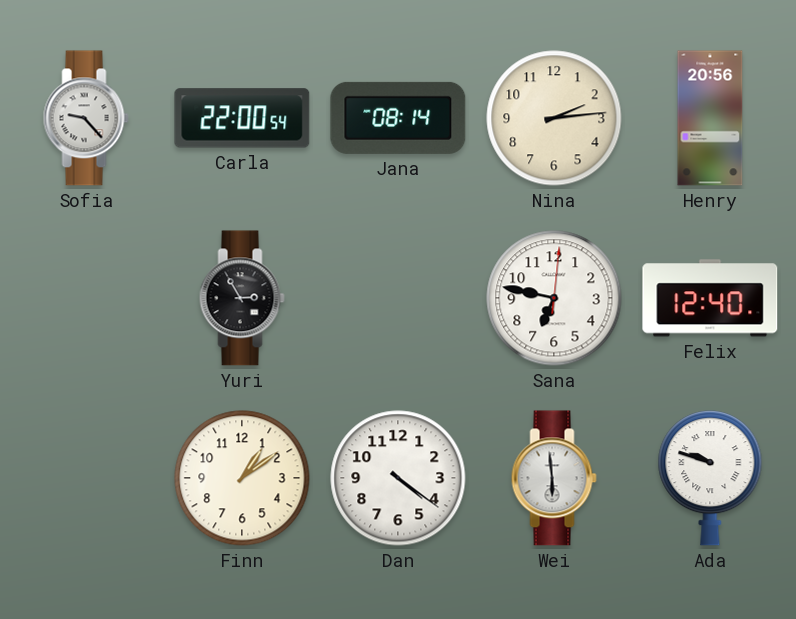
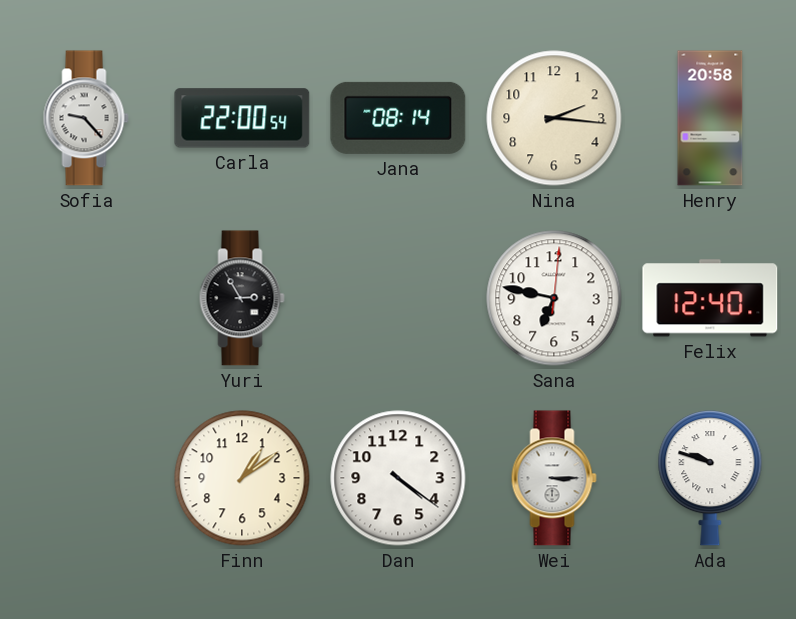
Nina: 2:14 -> 2:16
Henry: 20:56 -> 20:58
Wei: 5:59 -> 3:15
